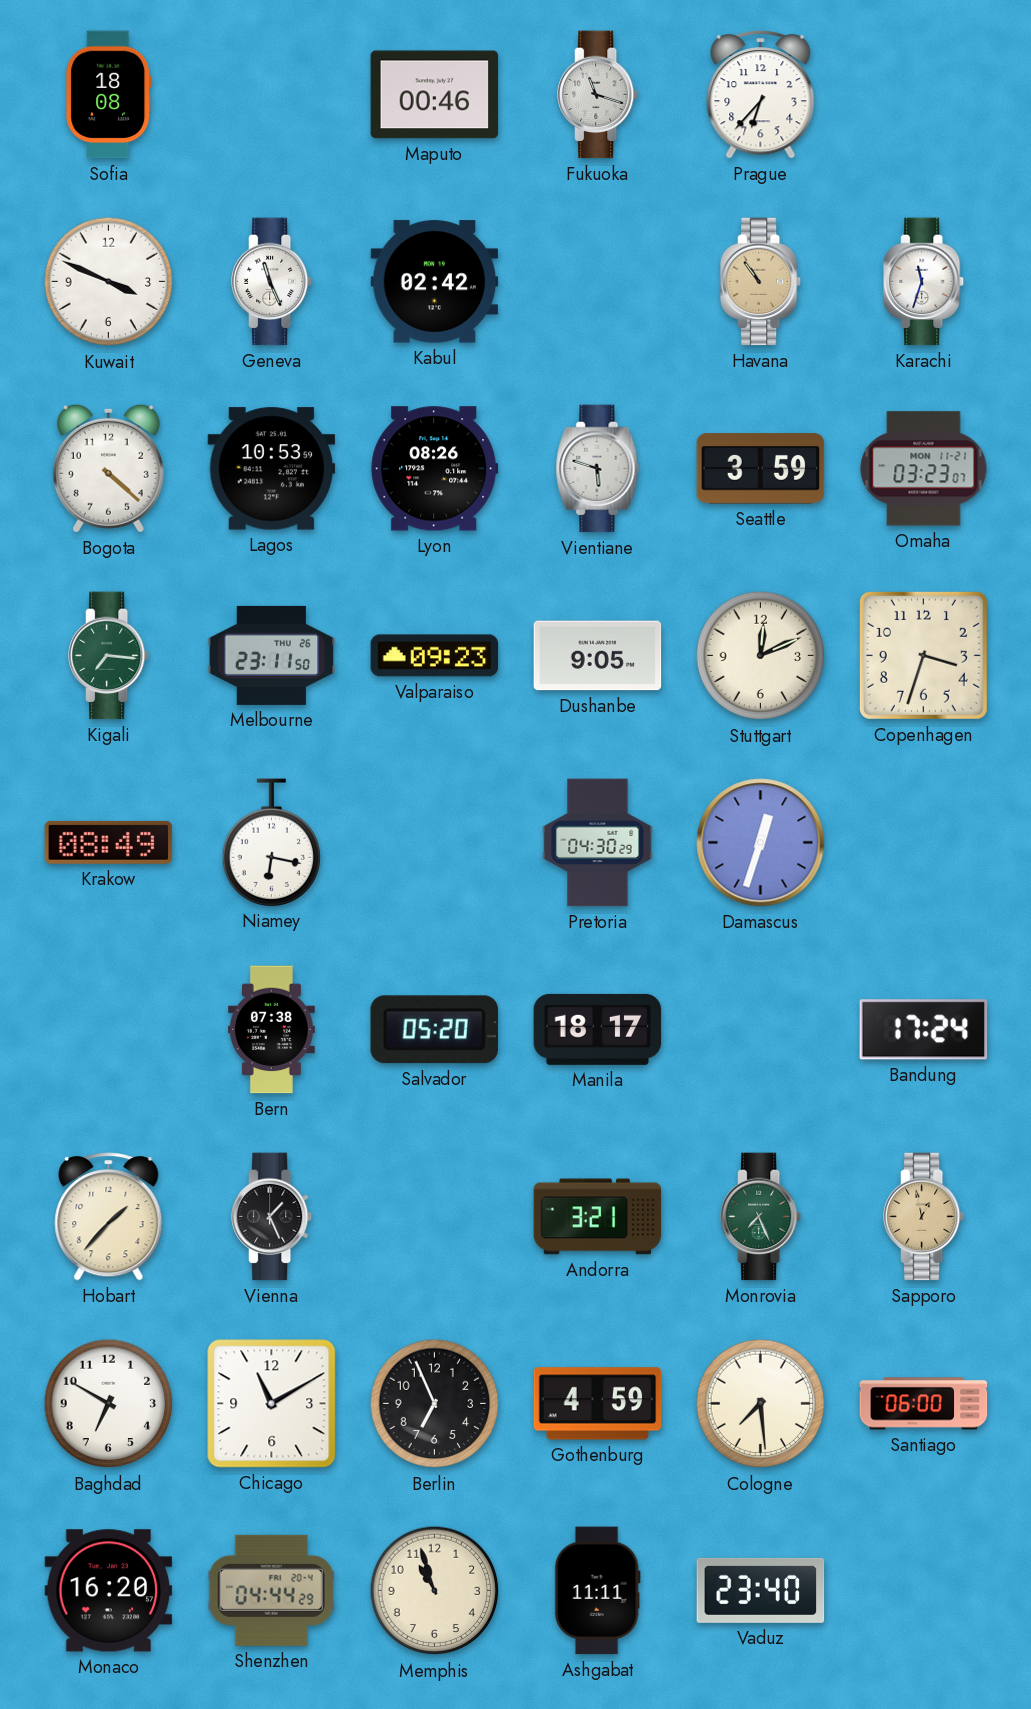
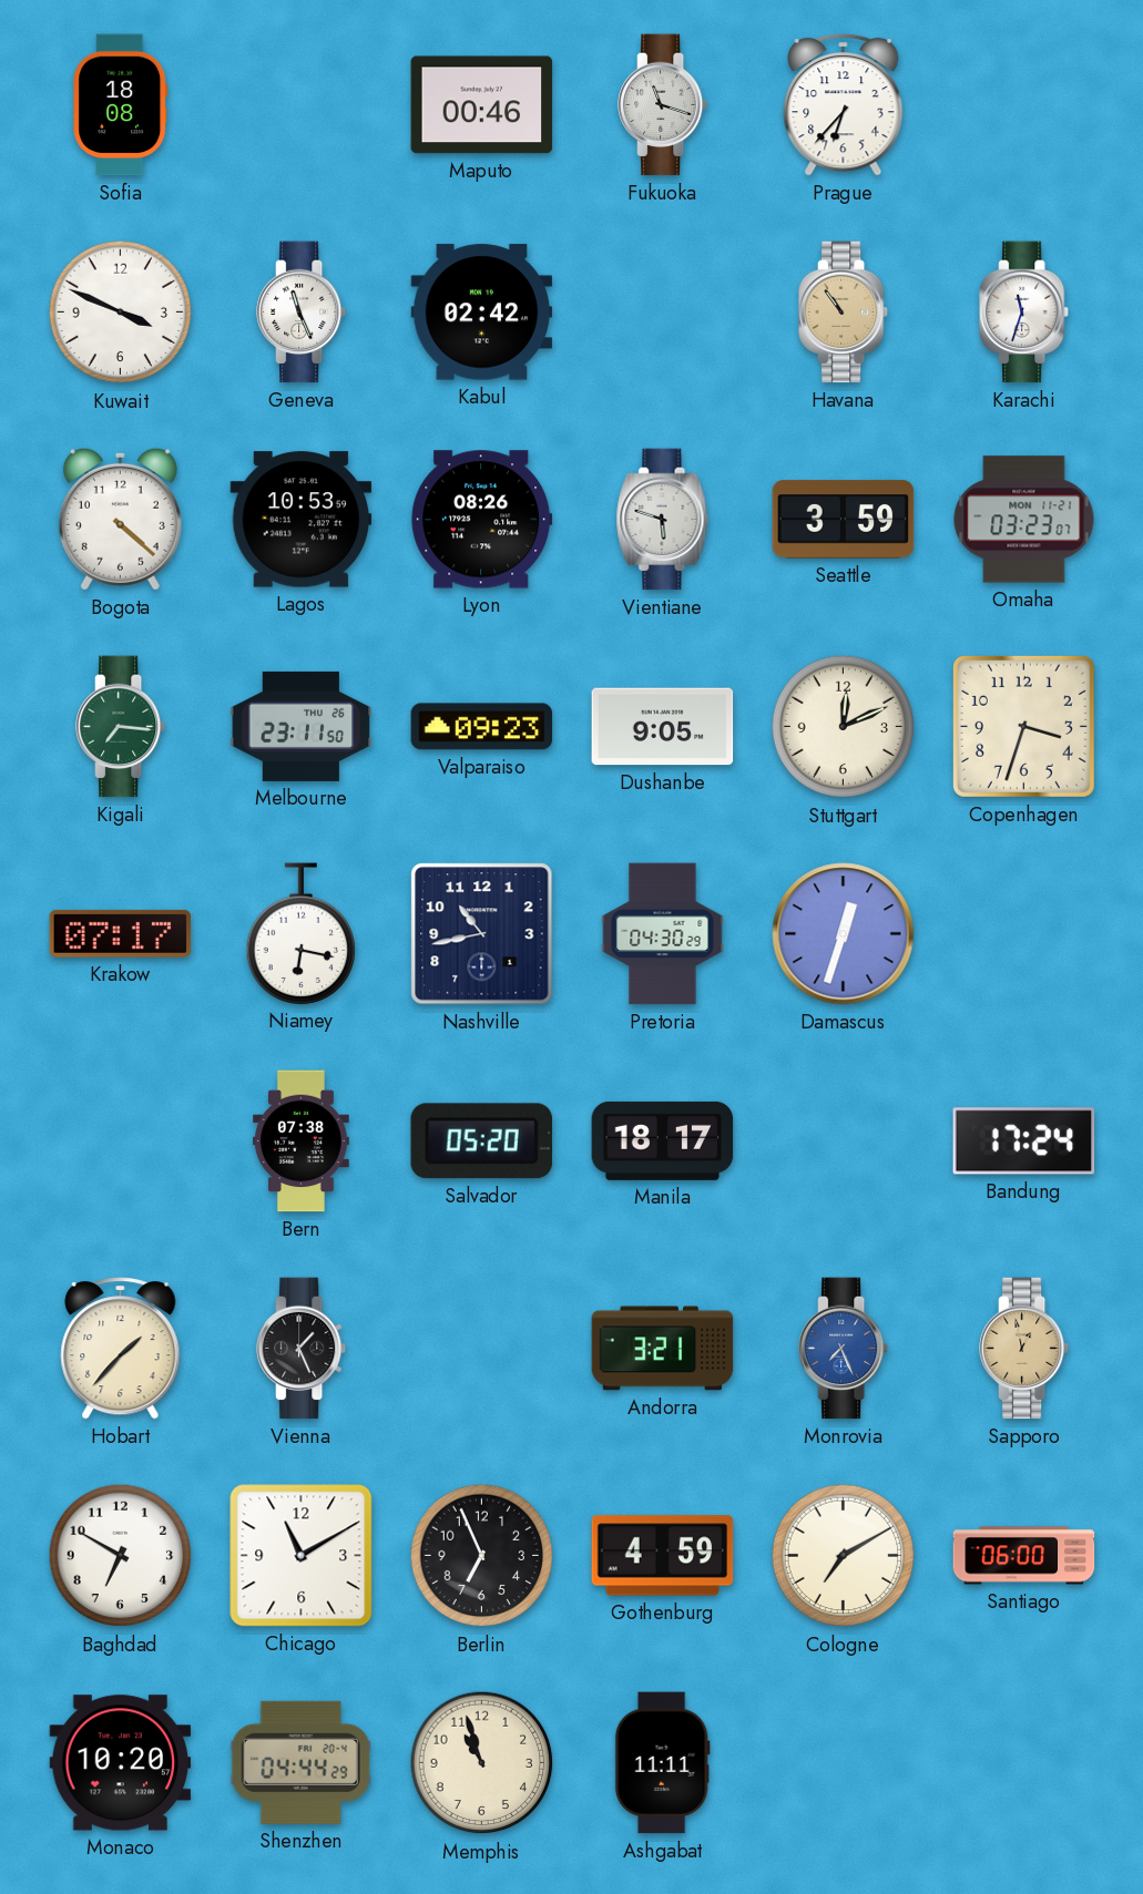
Krakow: 08:49 -> 07:17
Nashville: none -> 10:43
Monrovia dial: green -> blue
Cologne: 7:29 -> 7:10
Monaco: 16:20 -> 10:20
Vaduz: 23:40 -> none
